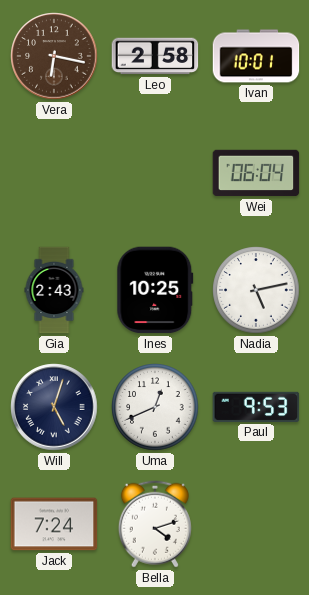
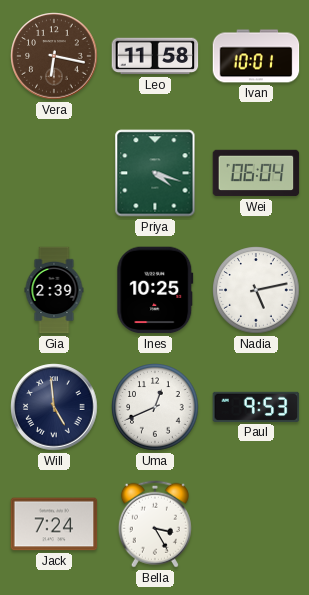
Leo: 2:58 -> 11:58
Priya: none -> 4:18
Gia: 2:43 -> 2:39
Will: 5:03 -> 4:59
Bella: 4:12 -> 3:25
